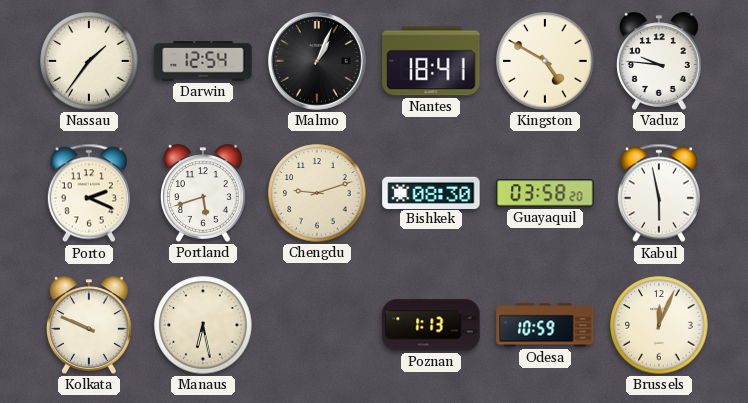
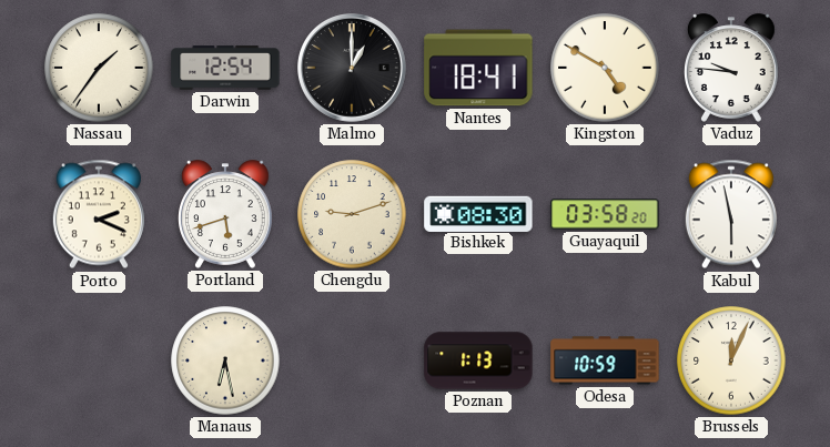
Malmo: 1:04 -> 1:00
Kolkata: 9:49 -> none
